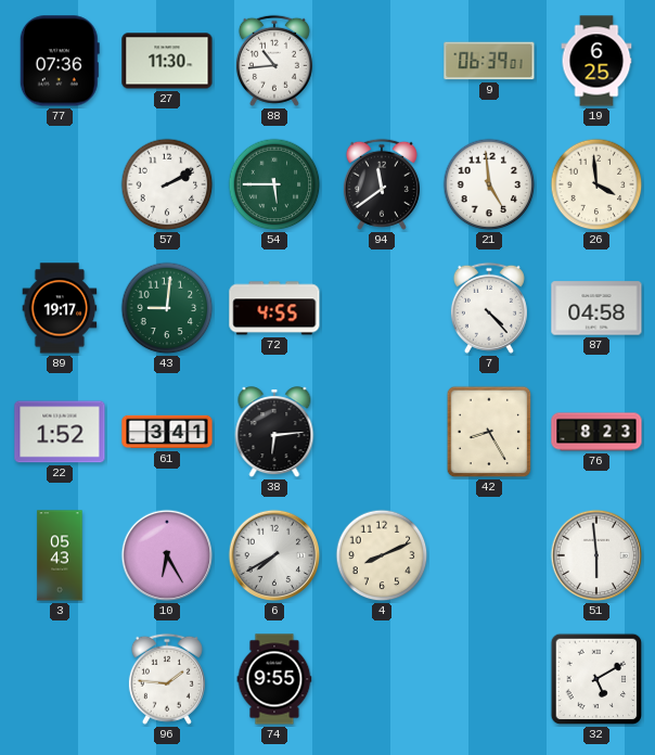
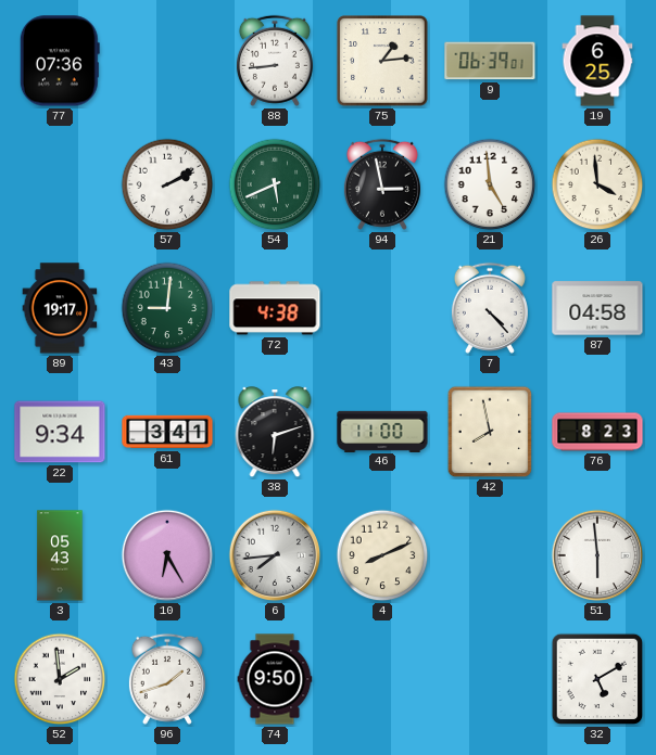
27: 11:30 -> none
88: 10:44 -> 8:44
75: none -> 1:14
54: 5:45 -> 5:41
94: 11:39 -> 2:58
72: 4:55 -> 4:38
22: 1:52 -> 9:34
38: 6:14 -> 6:12
46: none -> 11:00
42: 8:25 -> 7:58
6: 7:40 -> 7:44
52: none -> 1:59
96: 1:46 -> 1:42
74: 9:55 -> 9:50
